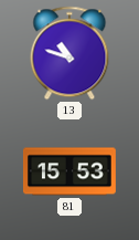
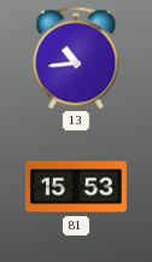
13: 10:48 -> 10:44
